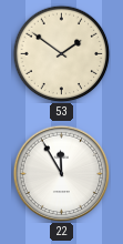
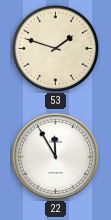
53: 1:51 -> 1:48
